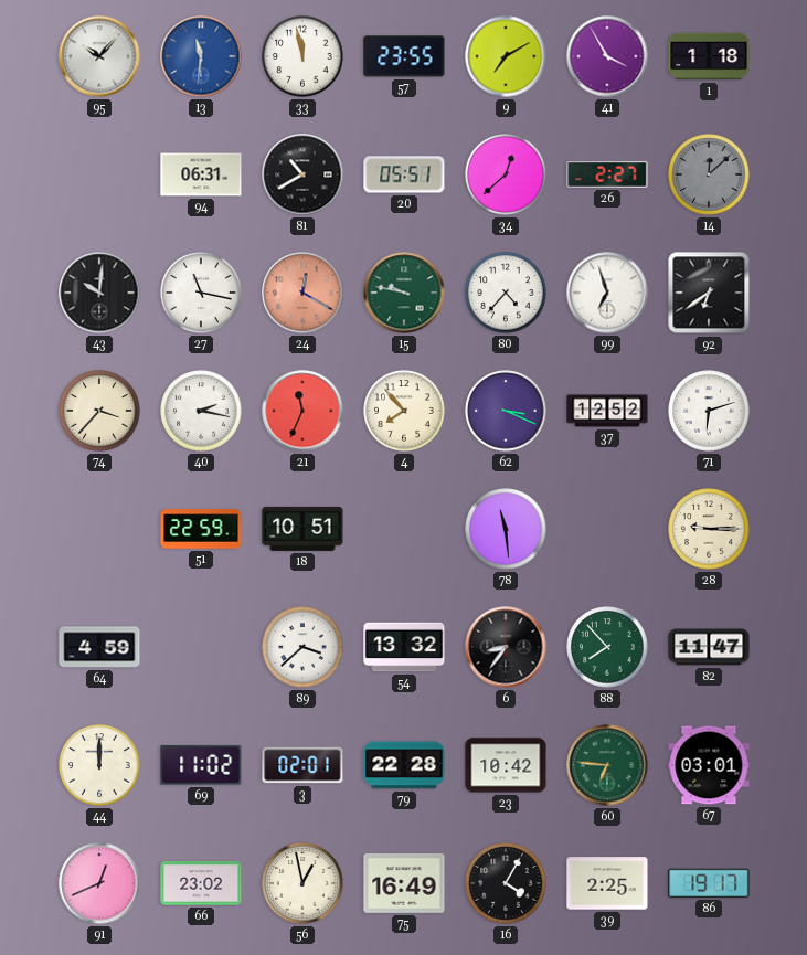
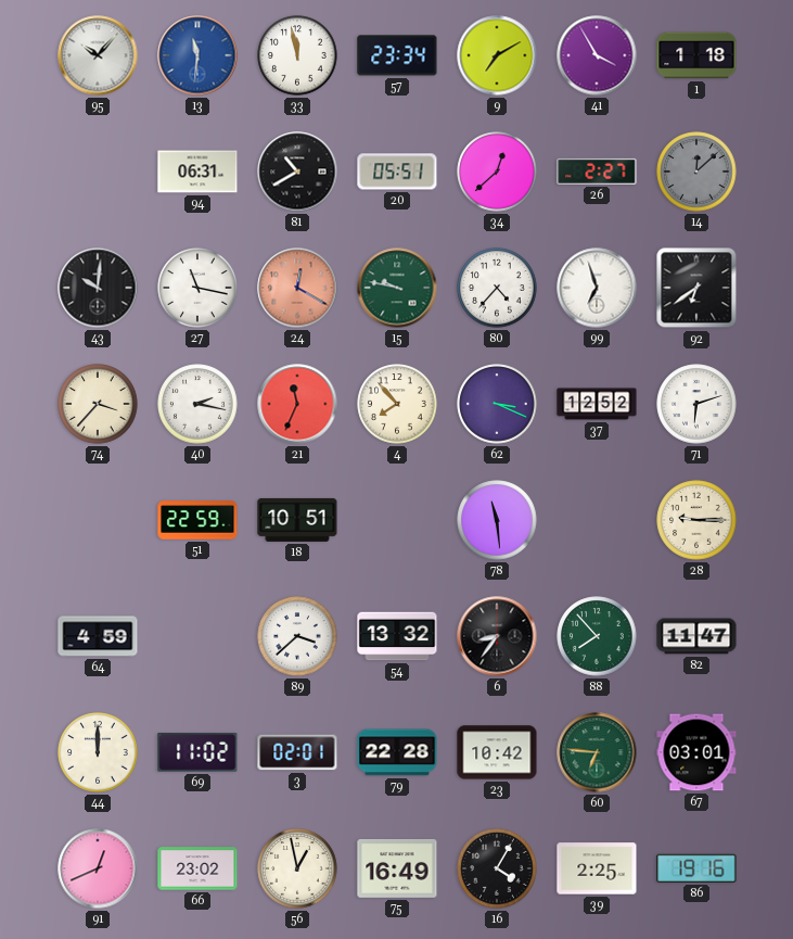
57: 23:55 -> 23:34
86: 19:17 -> 19:16
